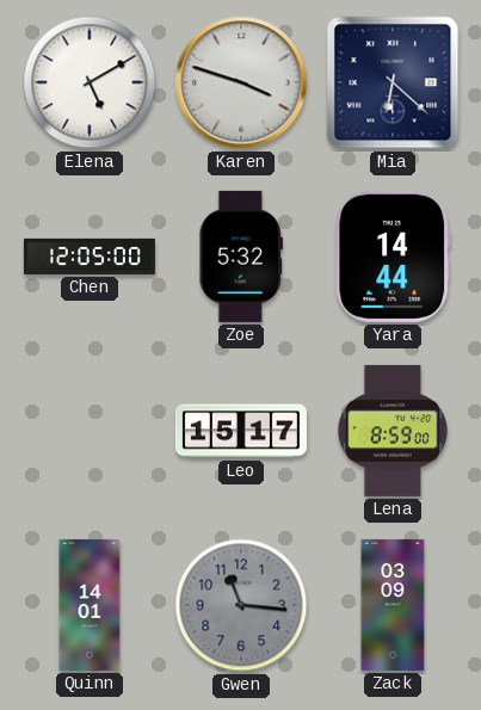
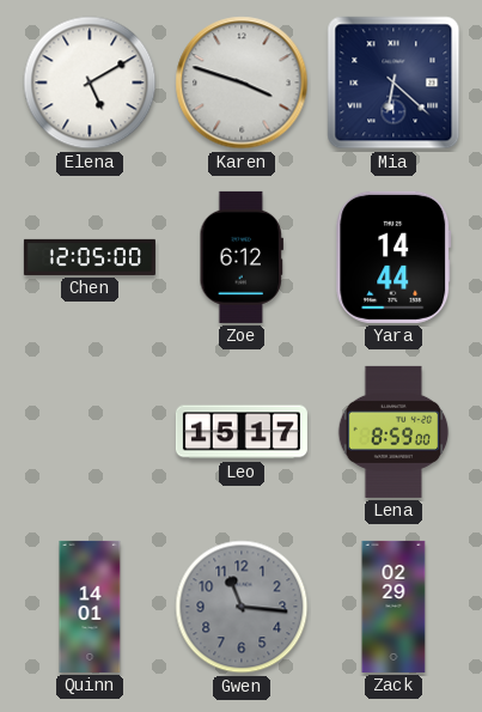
Zoe: 5:32 -> 6:12
Zack: 03:09 -> 02:29
